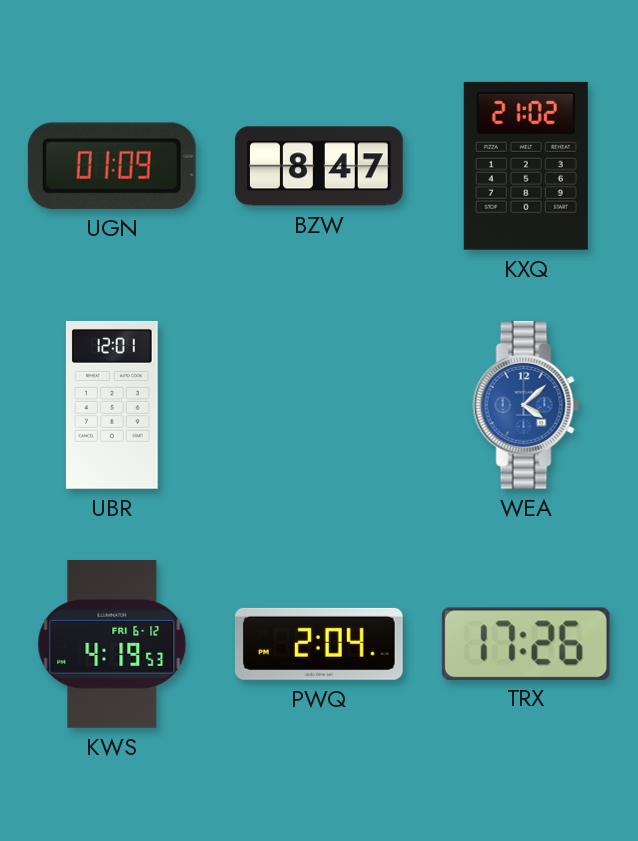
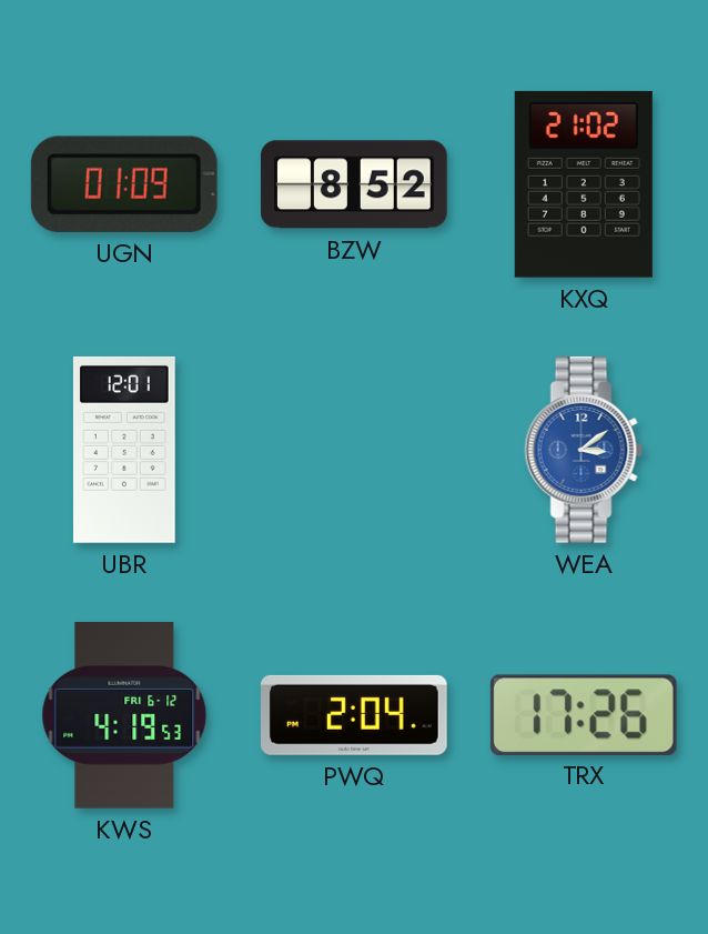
BZW: 8:47 -> 8:52
WEA: 4:08 -> 3:09
